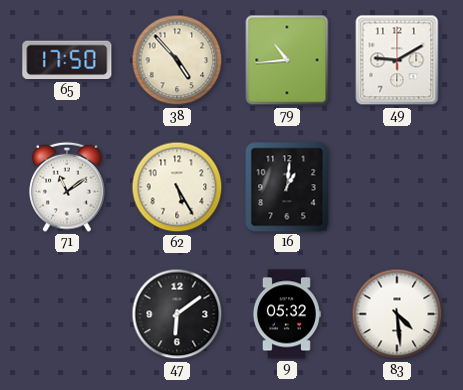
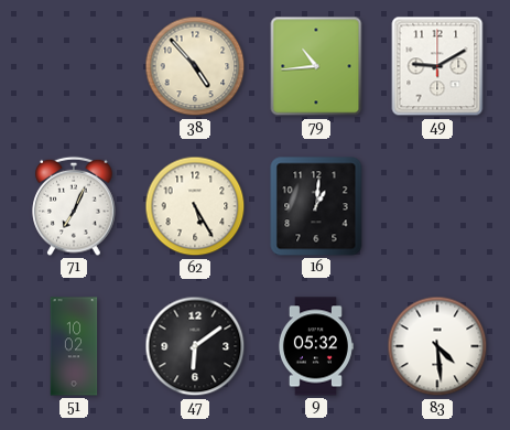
65: 17:50 -> none
71: 11:09 -> 7:04
51: none -> 10:02
